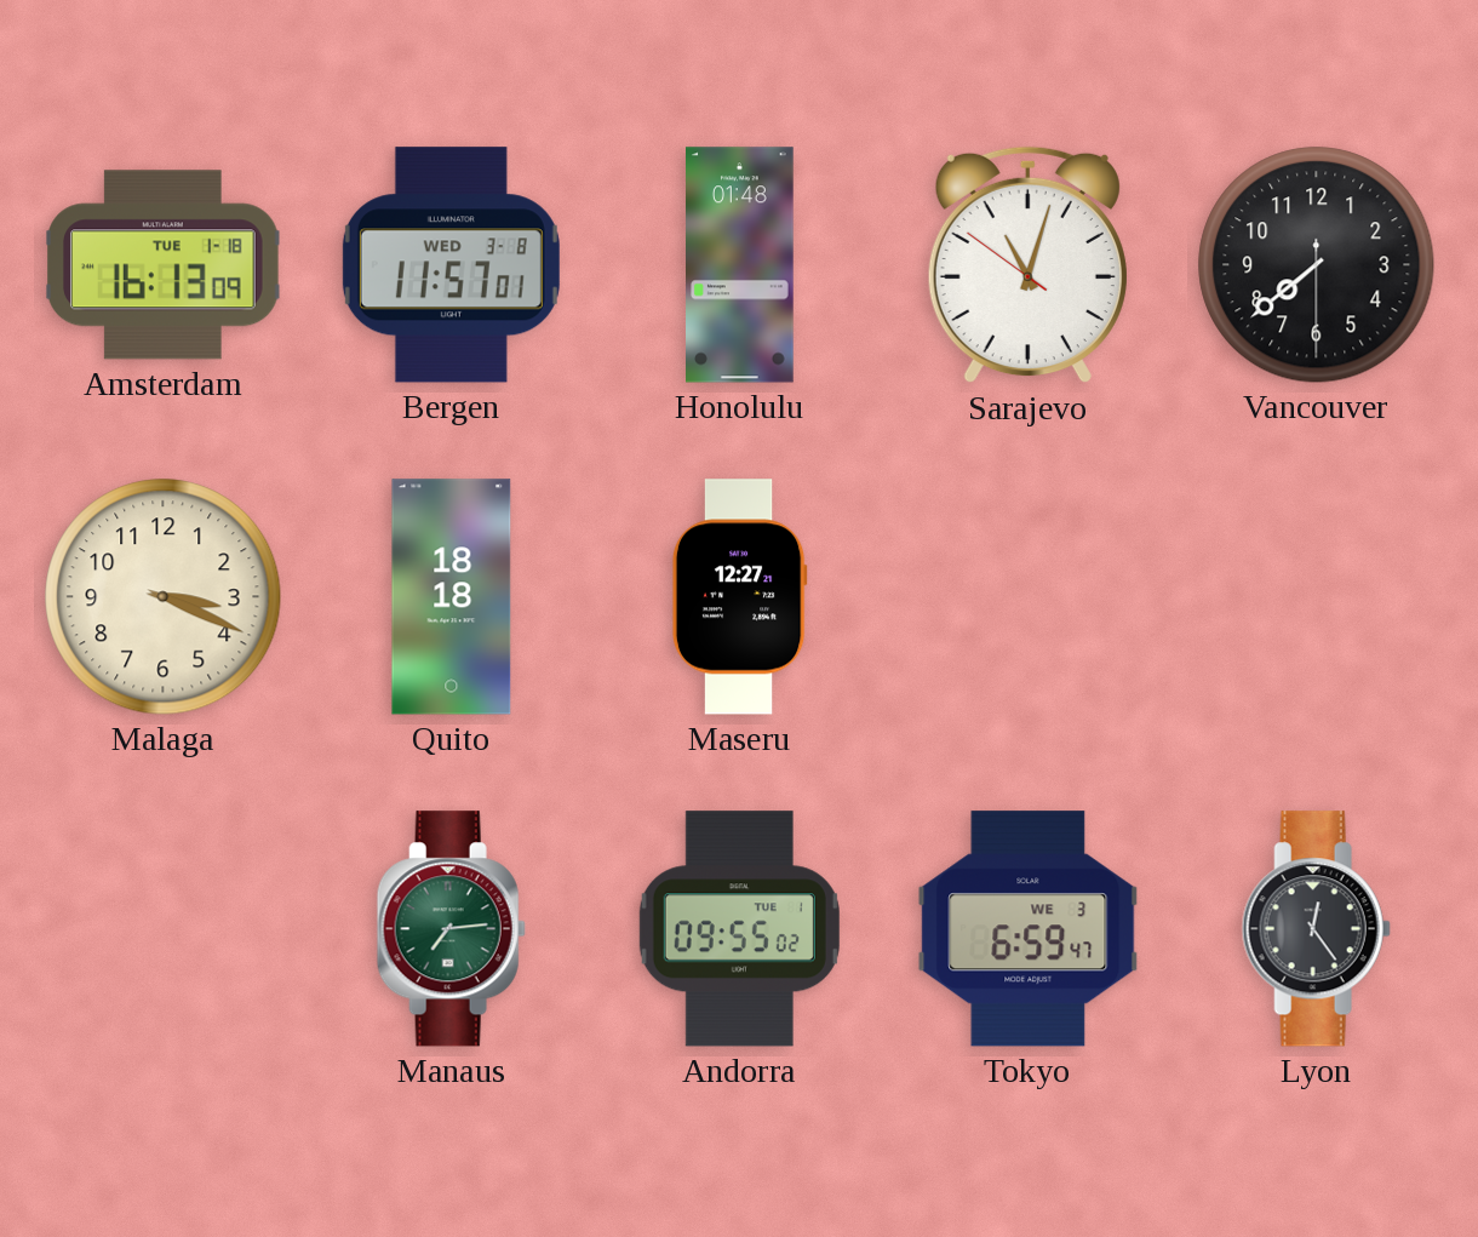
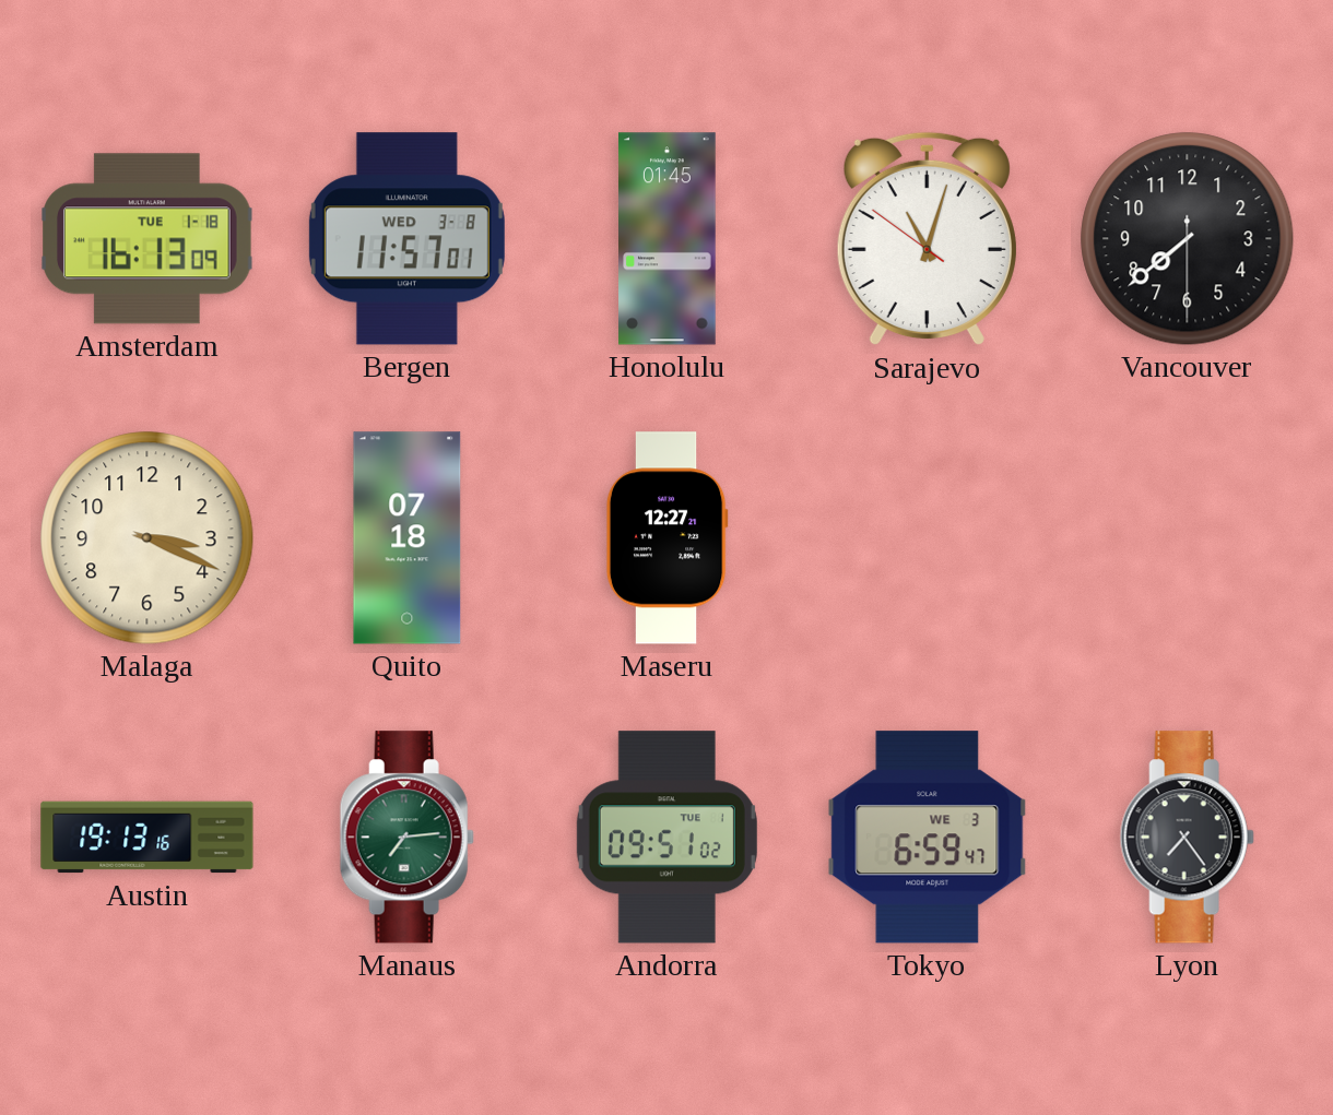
Honolulu: 01:48 -> 01:45
Quito: 18:18 -> 07:18
Austin: none -> 19:13
Andorra: 09:55 -> 09:51
Lyon: 12:24 -> 7:24
